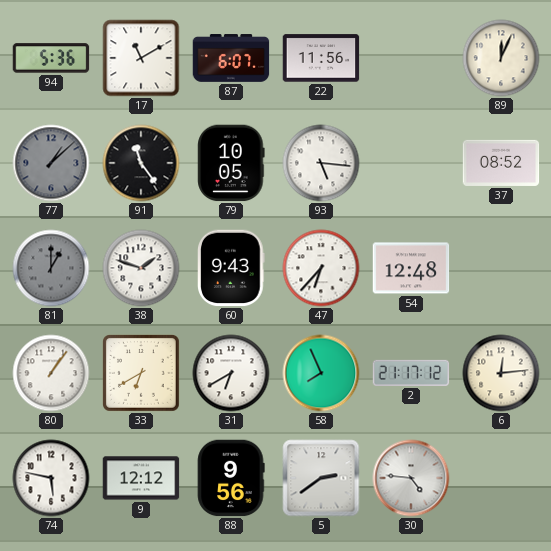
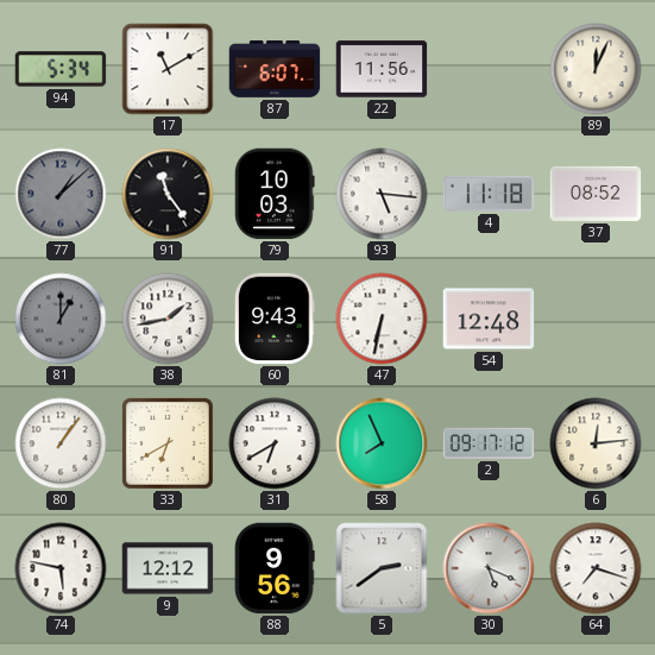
94: 5:36 -> 5:34
79: 10:05 -> 10:03
4: none -> 11:18
38: 1:48 -> 1:43
47: 6:37 -> 6:32
2: 21:17 -> 09:17
30: 4:46 -> 5:19
64: none -> 7:18
